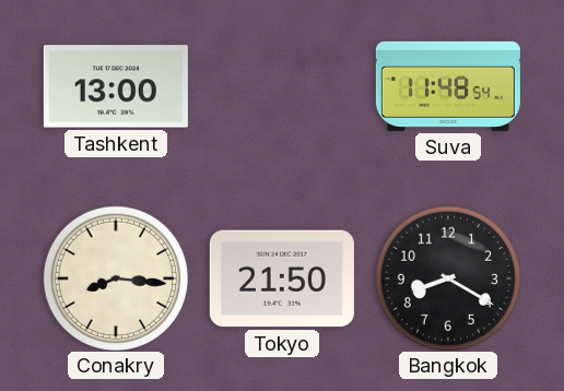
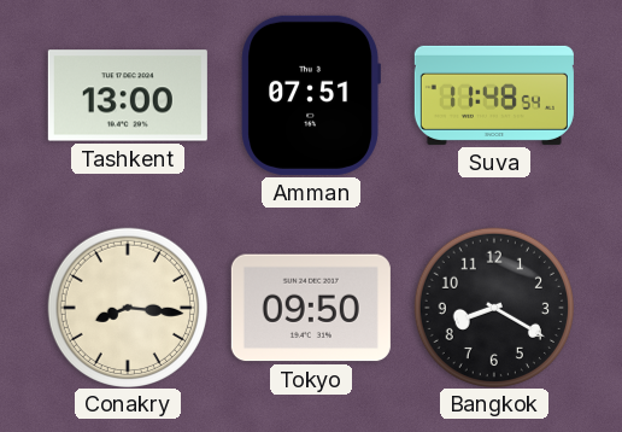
Amman: none -> 07:51
Tokyo: 21:50 -> 09:50
